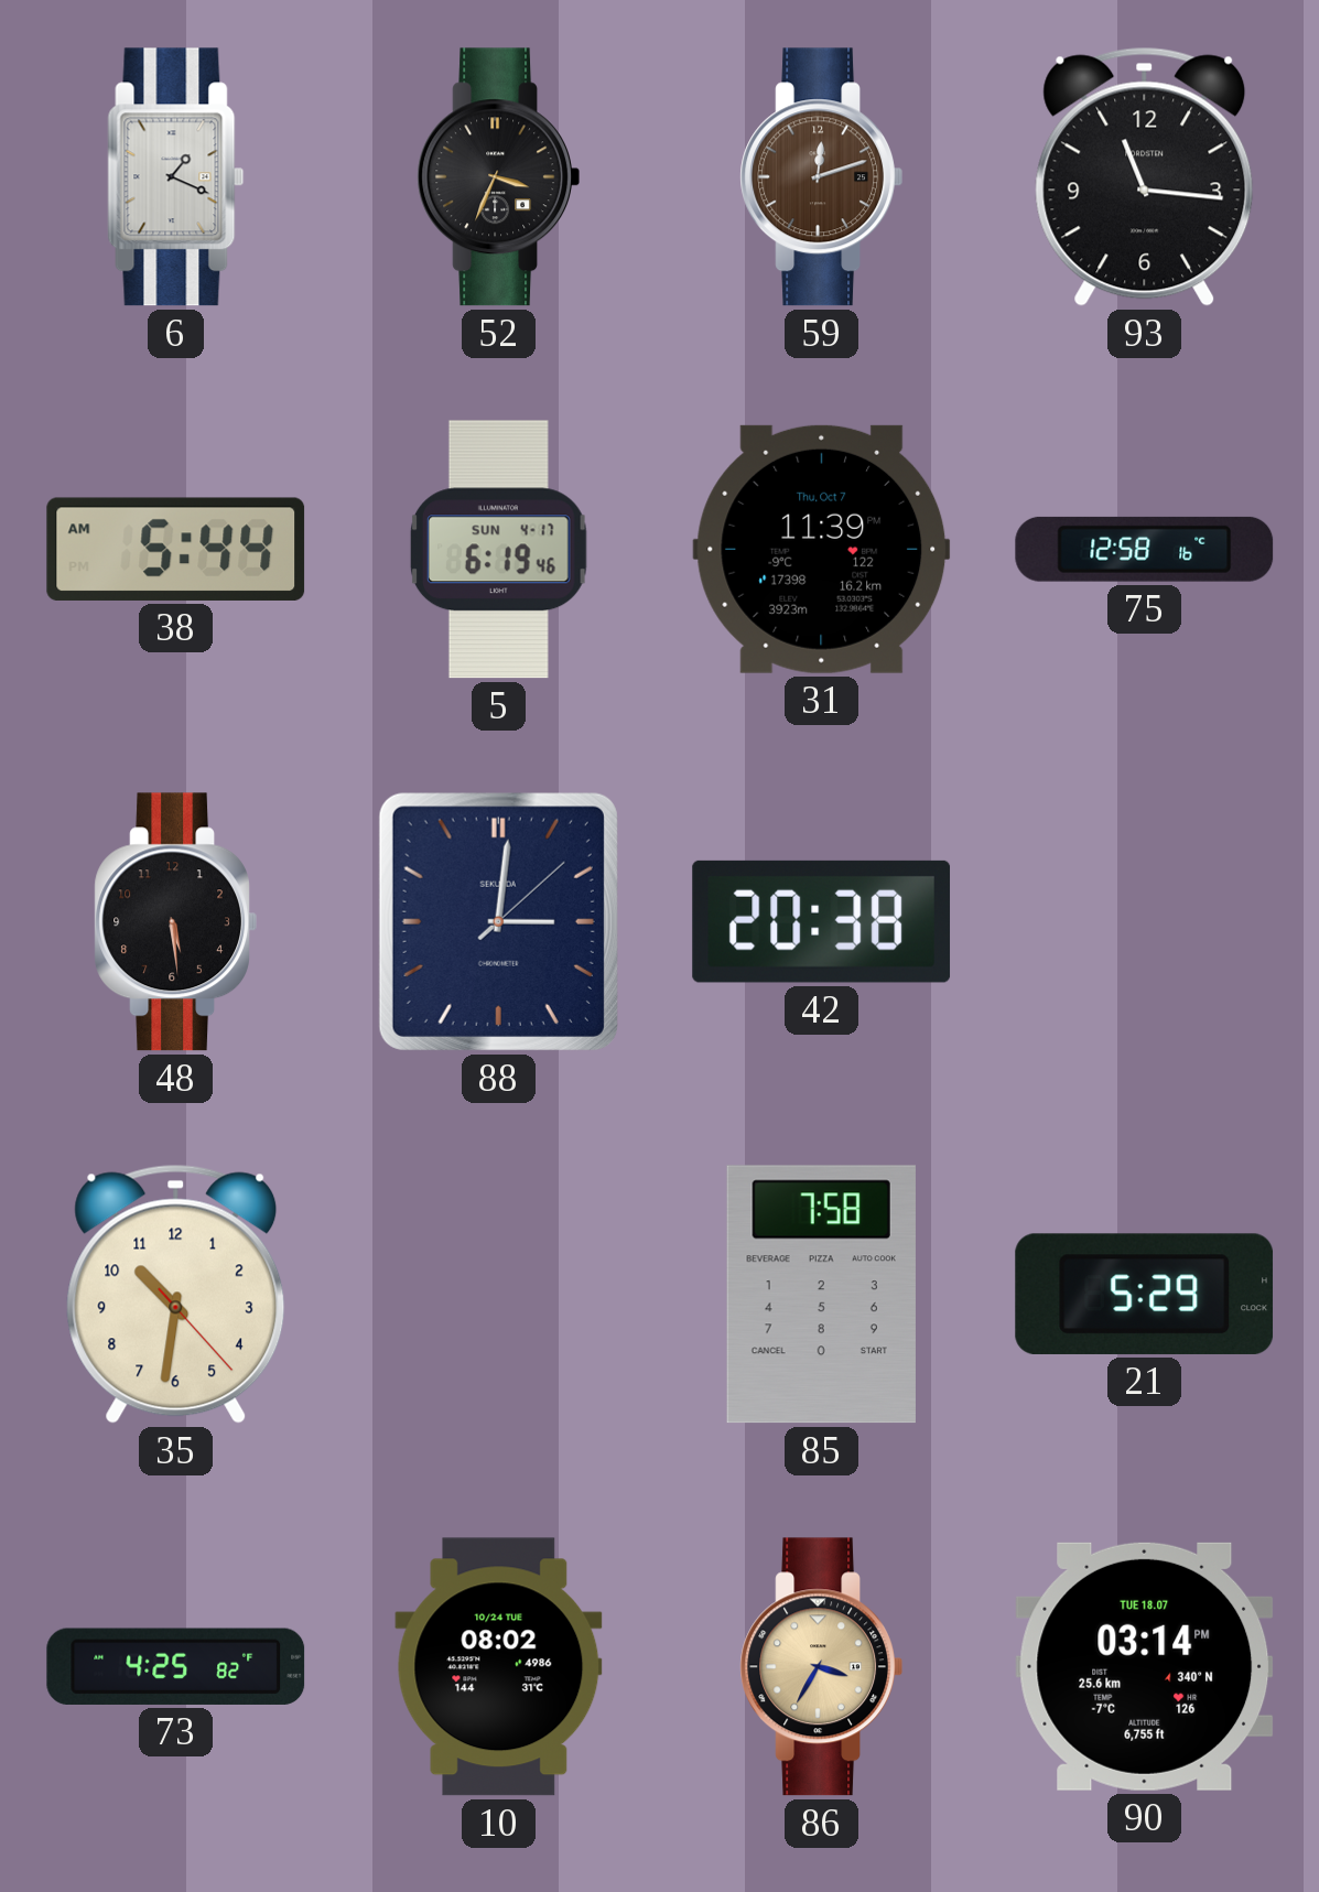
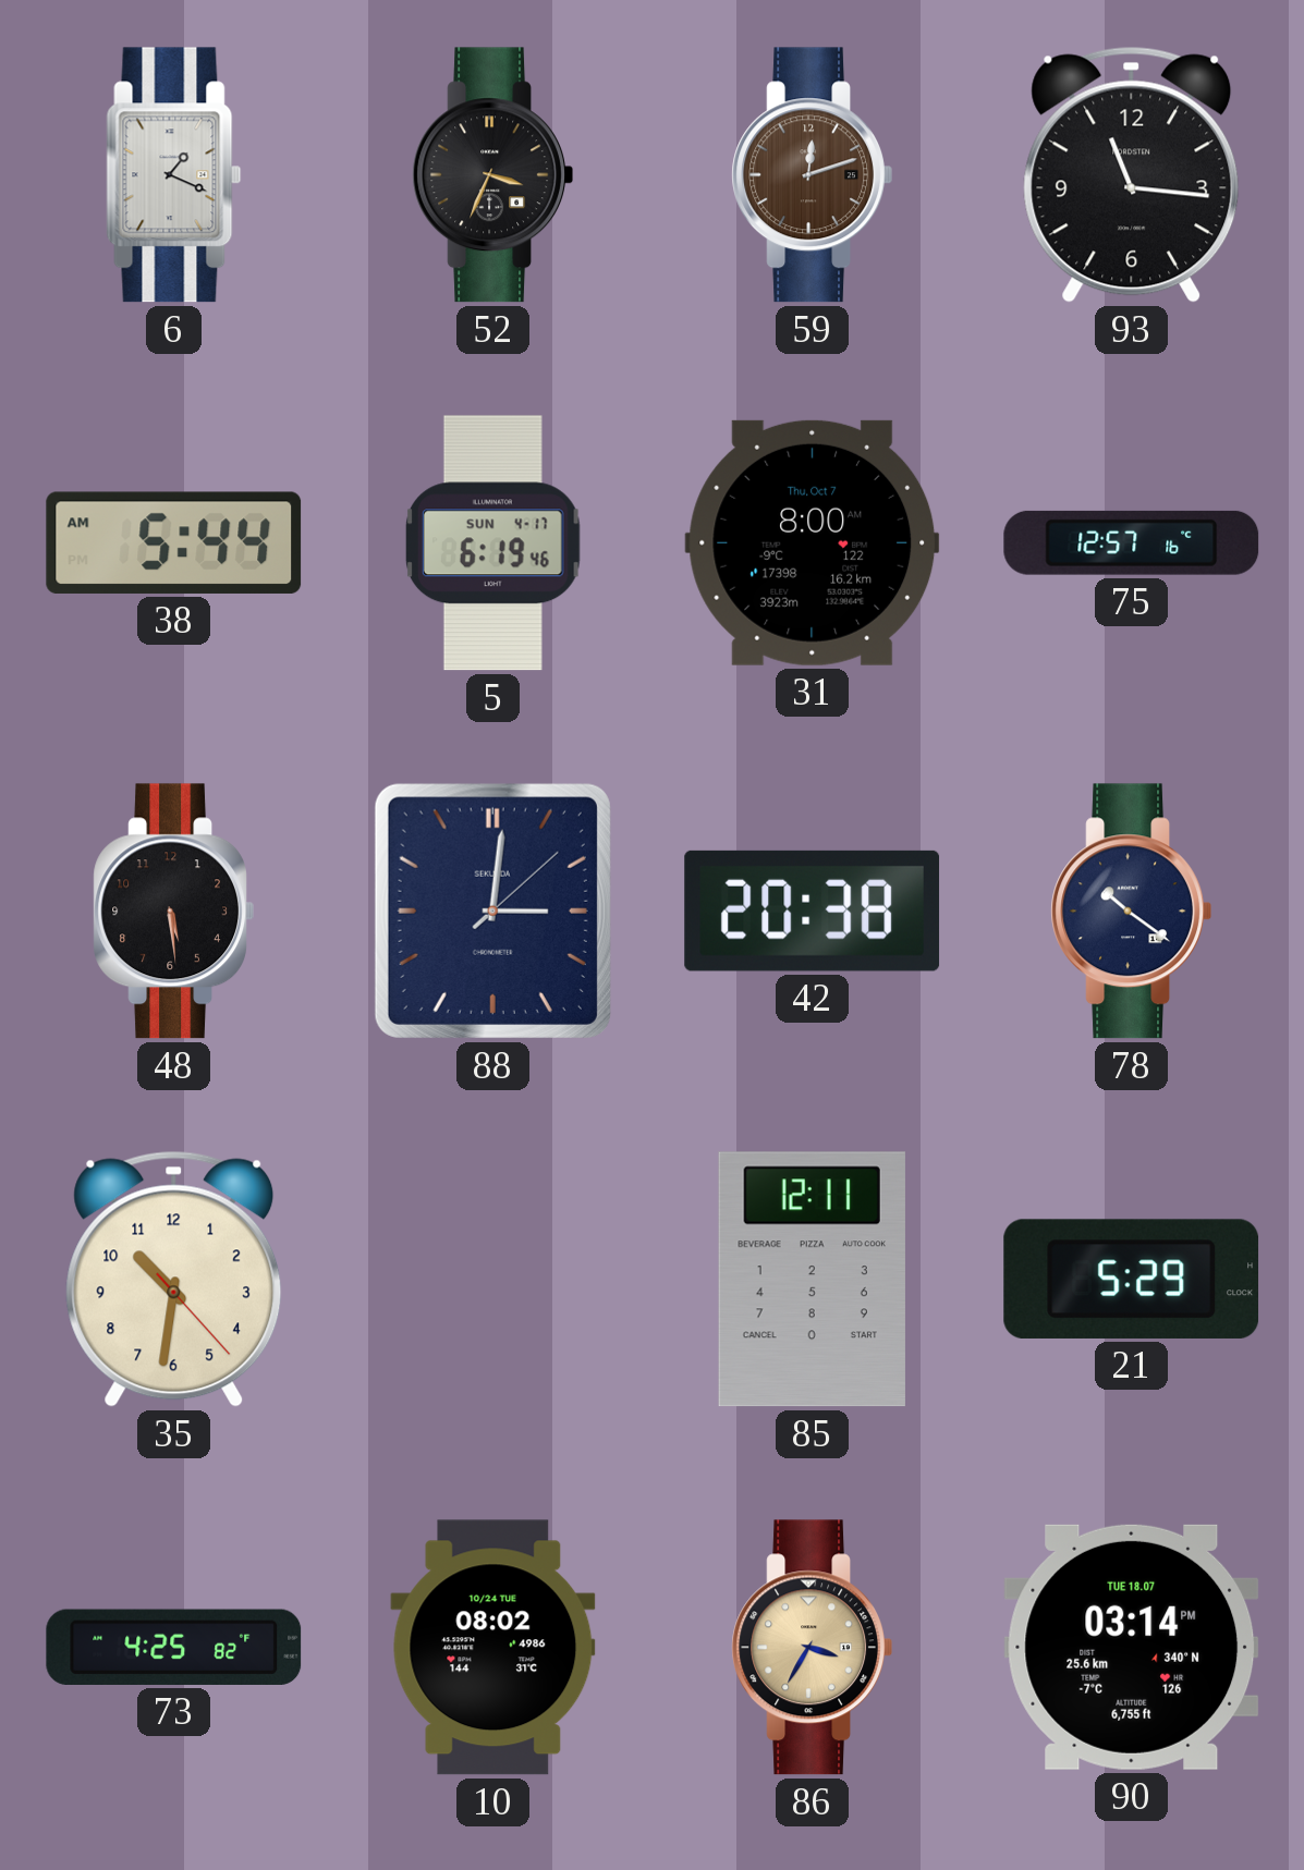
31: 11:39 -> 8:00
75: 12:58 -> 12:57
78: none -> 10:21
85: 7:58 -> 12:11
